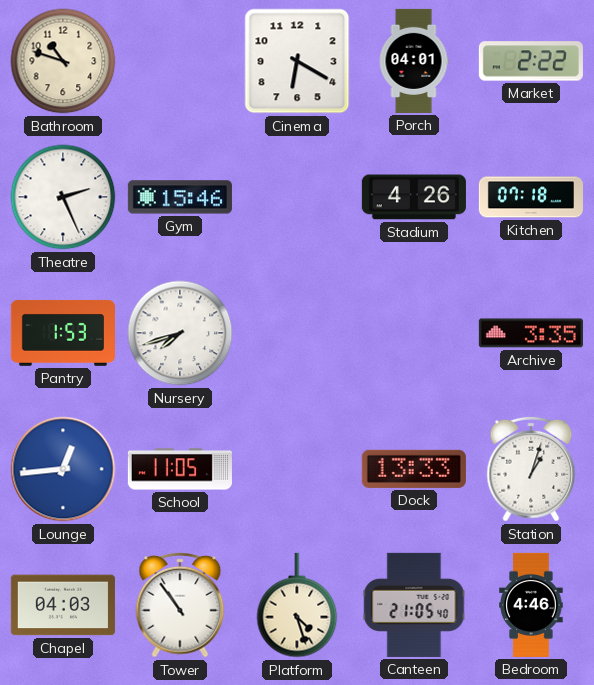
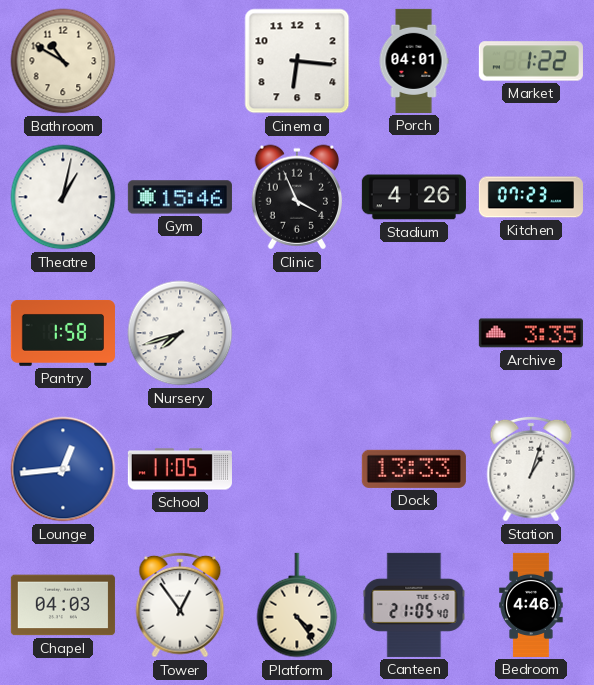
Bathroom: 10:48 -> 10:50
Cinema: 6:20 -> 6:16
Market: 2:22 -> 1:22
Theatre: 2:26 -> 1:02
Clinic: none -> 3:56
Kitchen: 07:18 -> 07:23
Pantry: 1:53 -> 1:58
Tower: 10:54 -> 12:54
Platform: 4:27 -> 4:24
